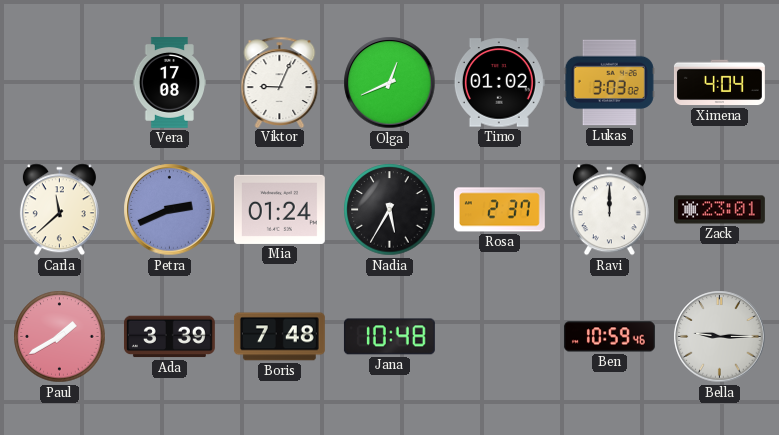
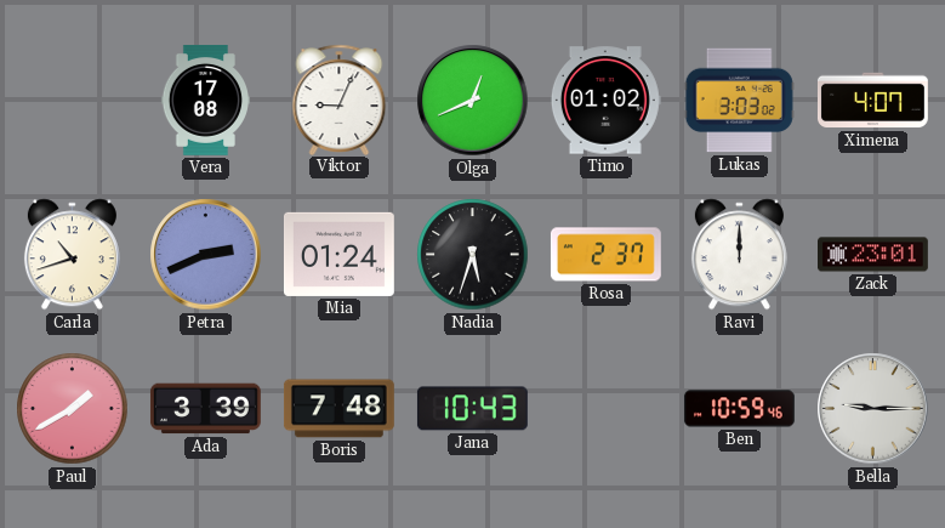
Ximena: 4:04 -> 4:07
Carla: 11:38 -> 10:42
Nadia: 5:35 -> 5:33
Jana: 10:48 -> 10:43
